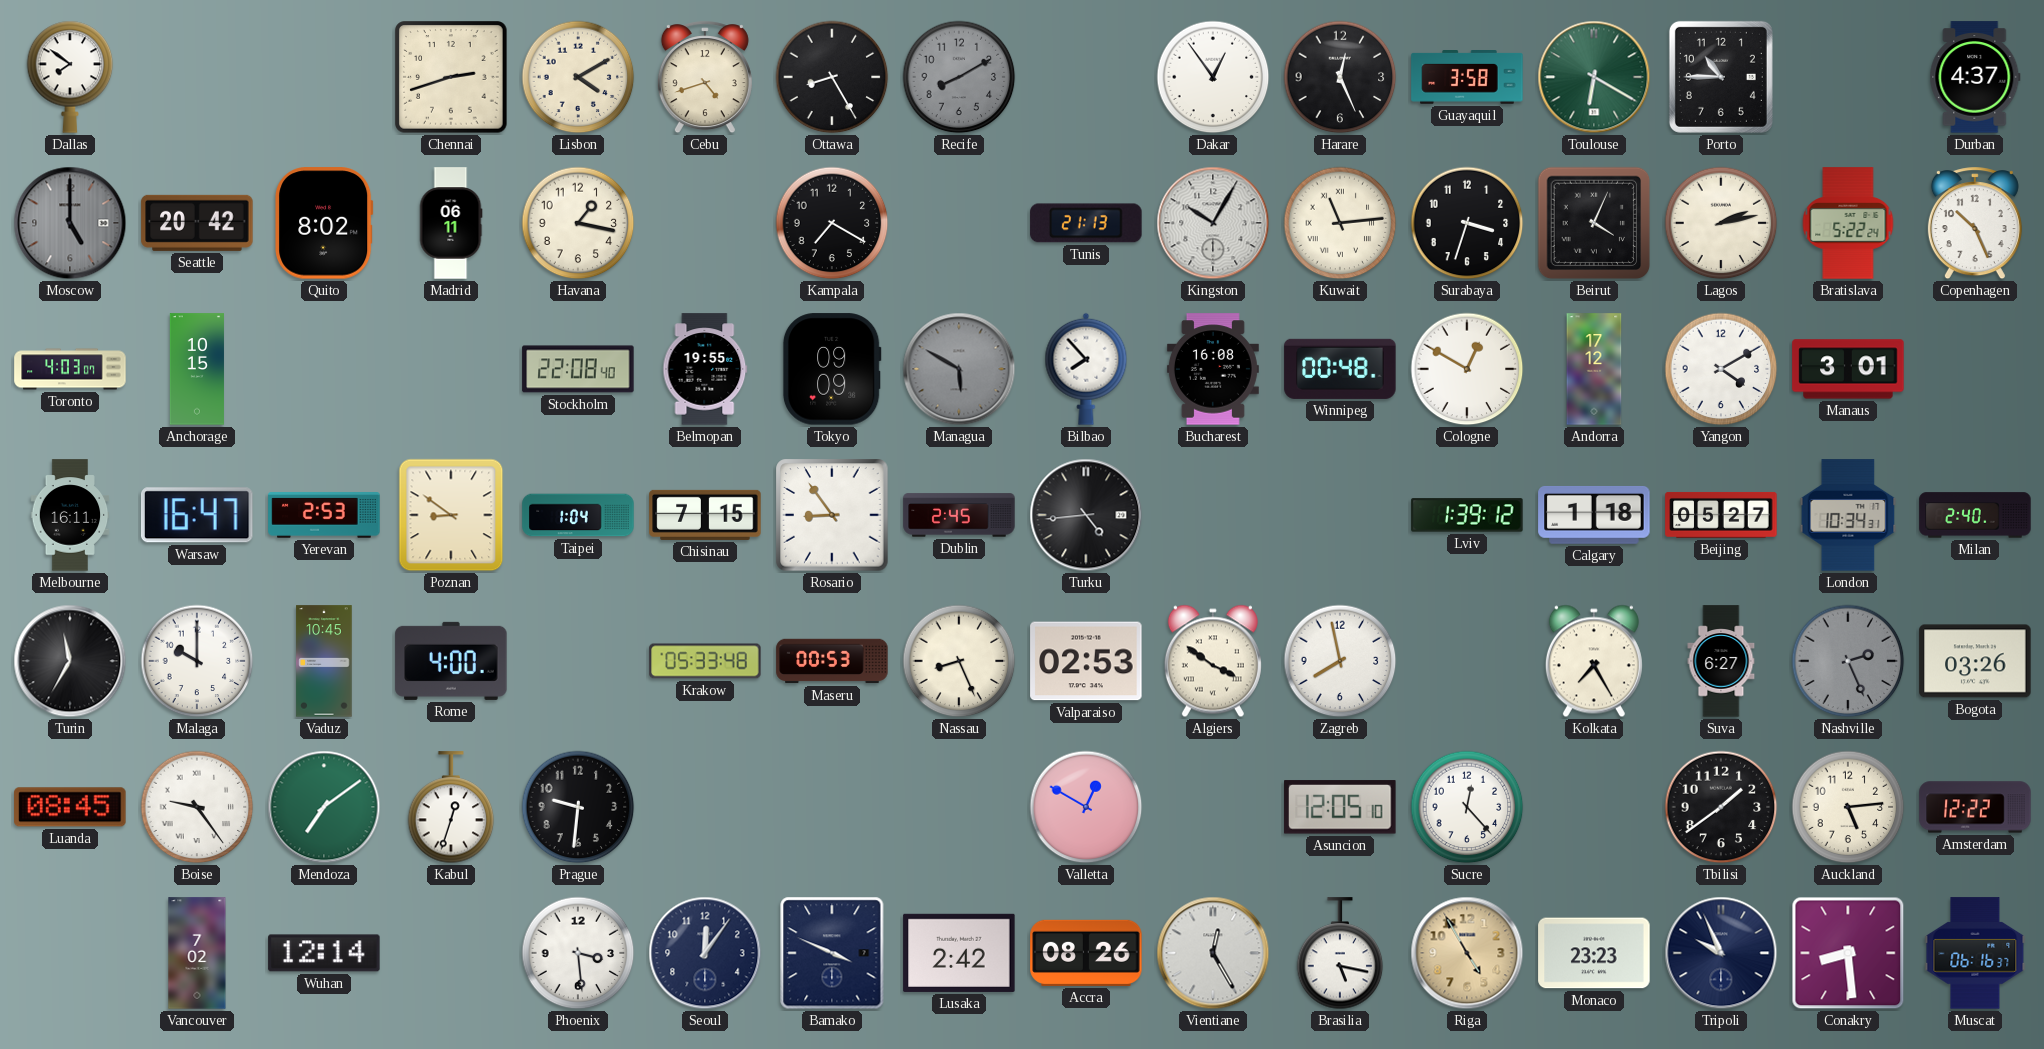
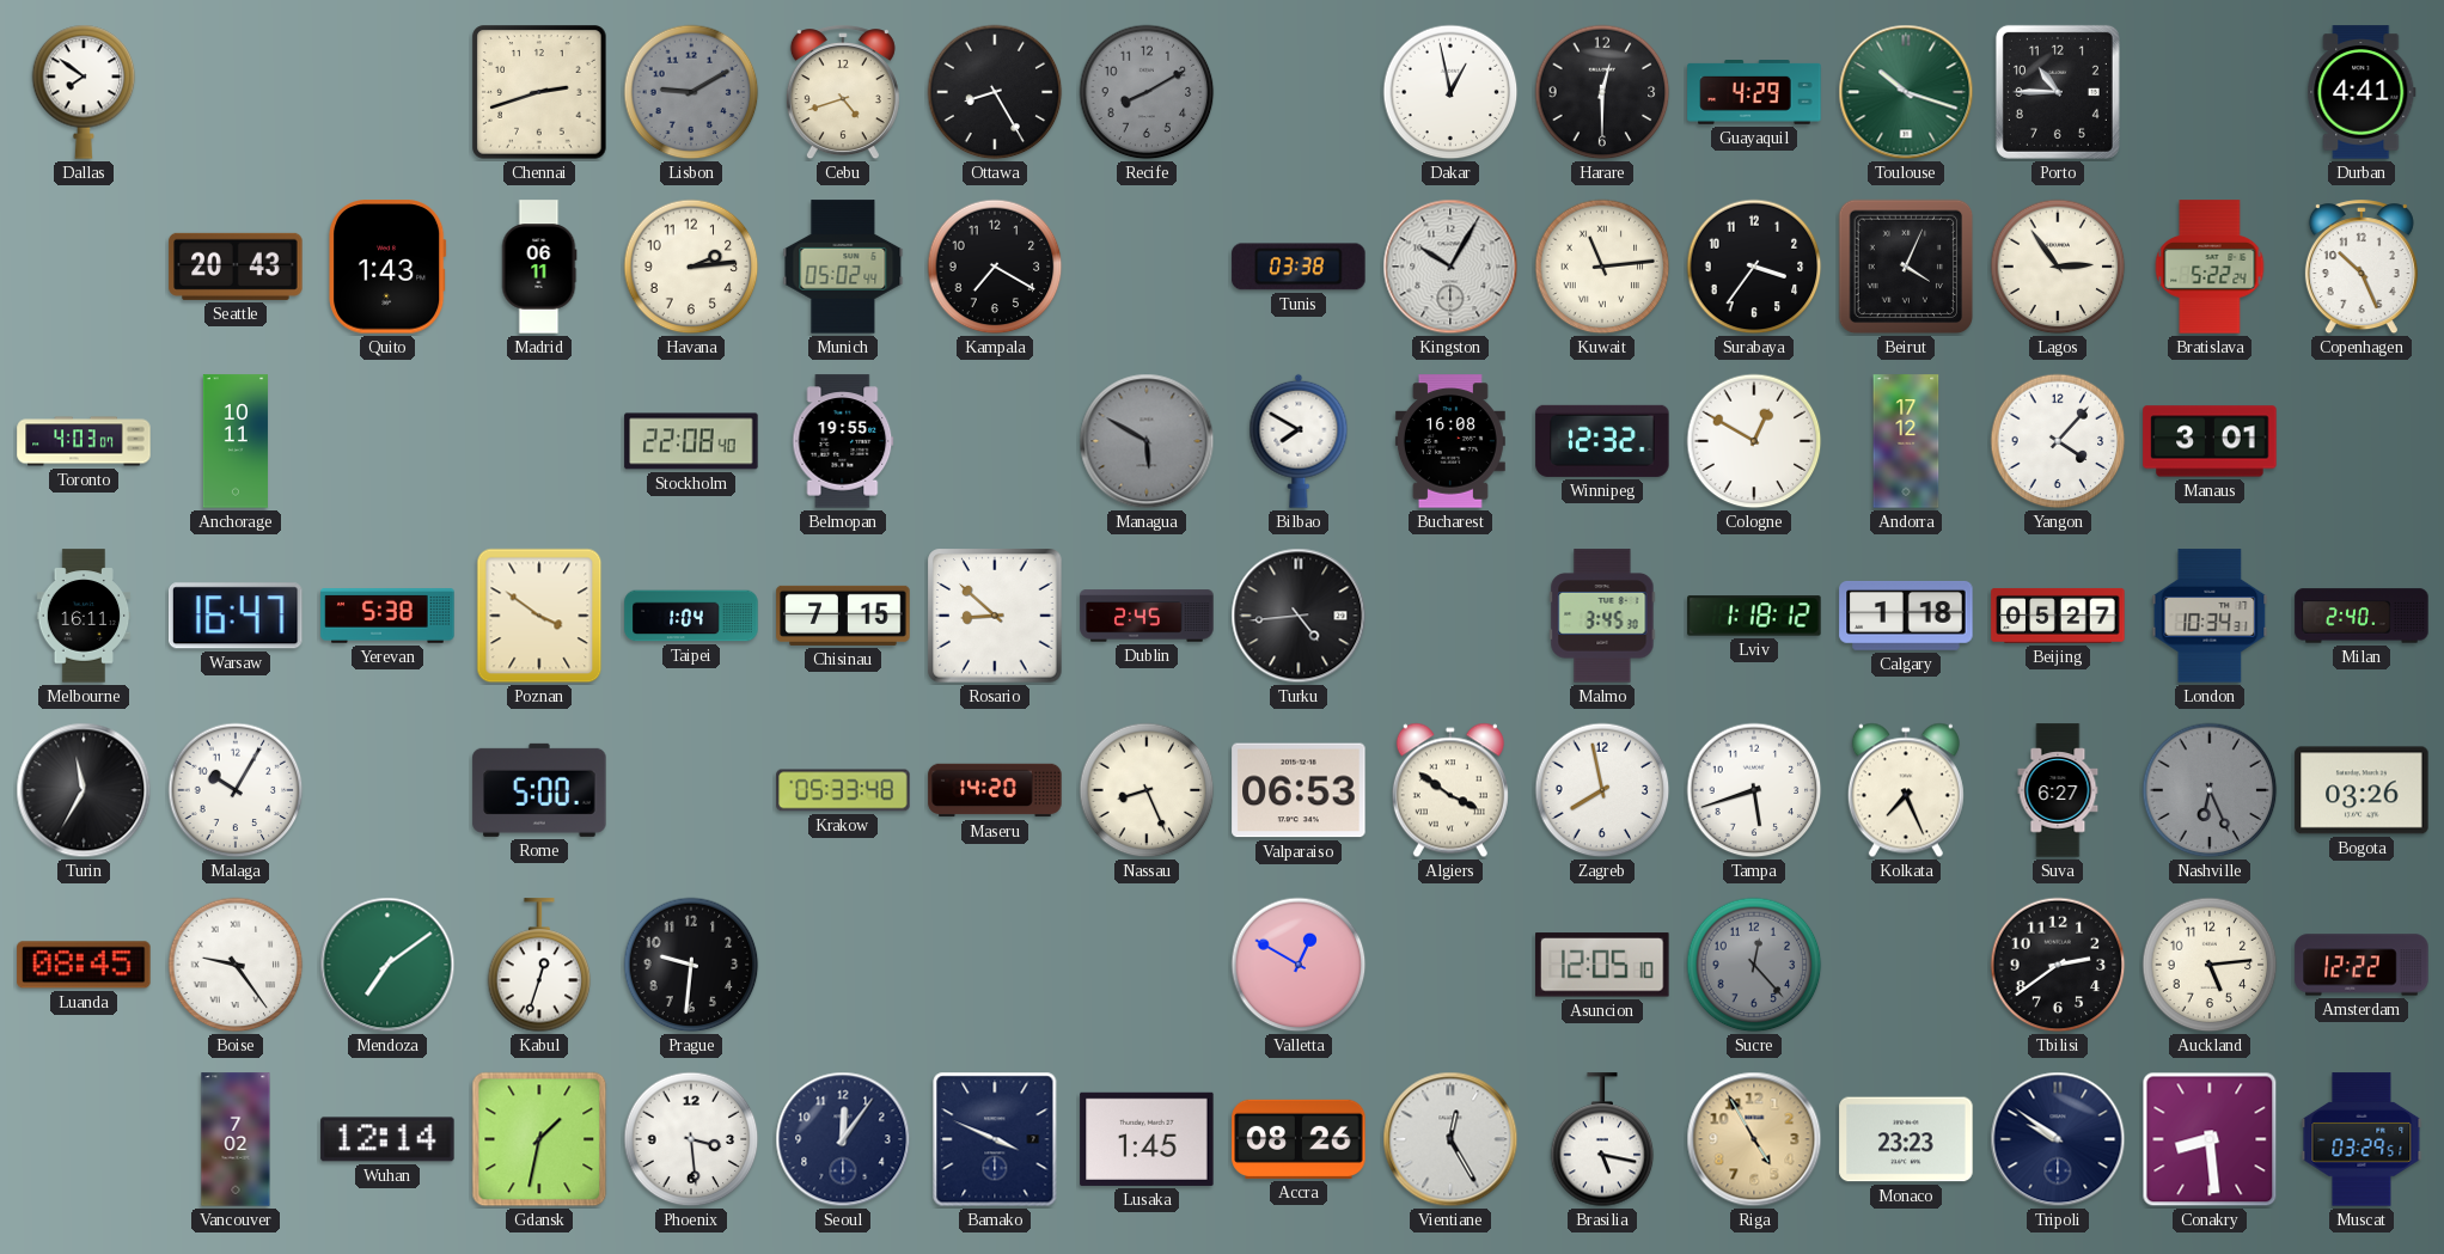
Lisbon: 4:10 -> 9:10
Lisbon dial: cream -> grey
Dakar: 12:54 -> 12:58
Harare: 12:26 -> 12:30
Guayaquil: 3:58 -> 4:29
Toulouse: 6:20 -> 10:18
Durban: 4:37 -> 4:41
Moscow: 5:00 -> none
Seattle: 20:42 -> 20:43
Quito: 8:02 -> 1:43
Havana: 1:17 -> 2:14
Munich: none -> 05:02
Tunis: 21:13 -> 03:38
Surabaya: 3:33 -> 3:36
Lagos: 2:13 -> 2:54
Anchorage: 10:15 -> 10:11
Tokyo: 09:09 -> none
Bilbao: 7:53 -> 7:50
Winnipeg: 00:48 -> 12:32
Yangon: 4:10 -> 4:07
Yerevan: 2:53 -> 5:38
Poznan: 8:51 -> 3:51
Rosario: 8:54 -> 8:52
Malmo: none -> 3:45
Lviv: 1:39 -> 1:18
Malaga: 10:00 -> 10:05
Vaduz: 10:45 -> none
Rome: 4:00 -> 5:00
Maseru: 00:53 -> 14:20
Valparaiso: 02:53 -> 06:53
Tampa: none -> 5:42
Kolkata: 7:25 -> 7:26
Nashville: 2:26 -> 6:26
Sucre dial: white -> grey
Tbilisi: 1:39 -> 2:39
Gdansk: none -> 1:32
Lusaka: 2:42 -> 1:45
Tripoli: 9:56 -> 9:51
Muscat: 06:16 -> 03:29
